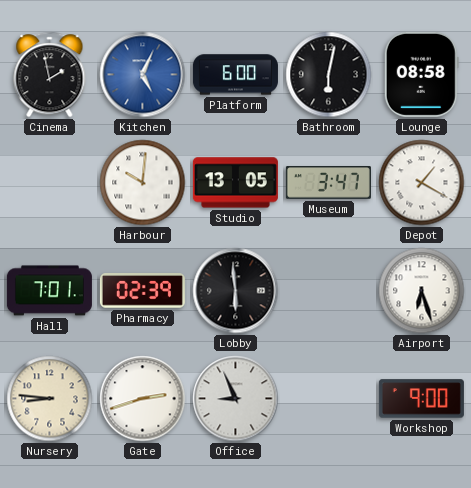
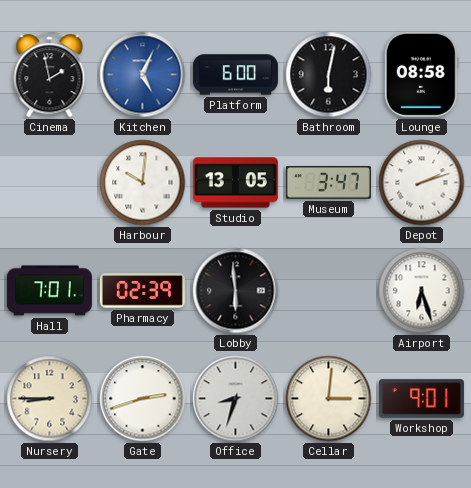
Depot: 1:20 -> 2:12
Nursery: 8:46 -> 8:45
Office: 8:56 -> 8:33
Cellar: none -> 3:01
Workshop: 9:00 -> 9:01
